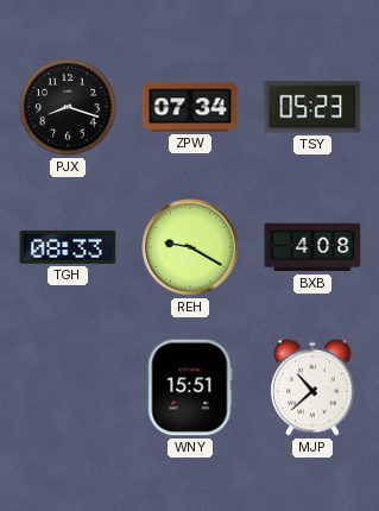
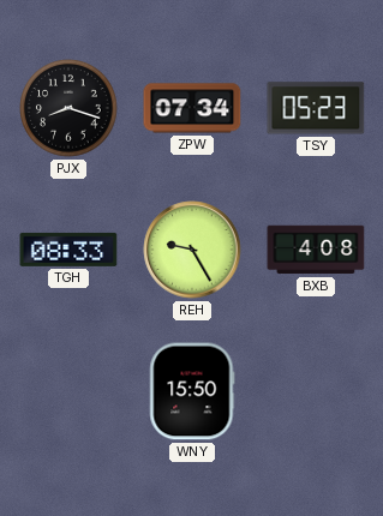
REH: 9:20 -> 9:25
WNY: 15:51 -> 15:50
MJP: 10:38 -> none
